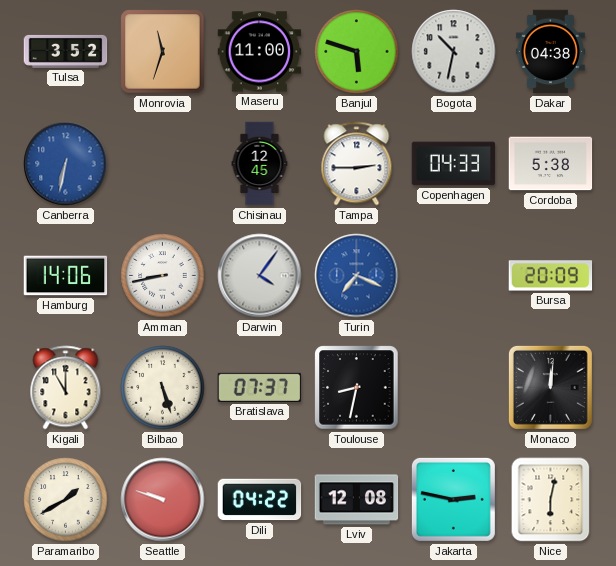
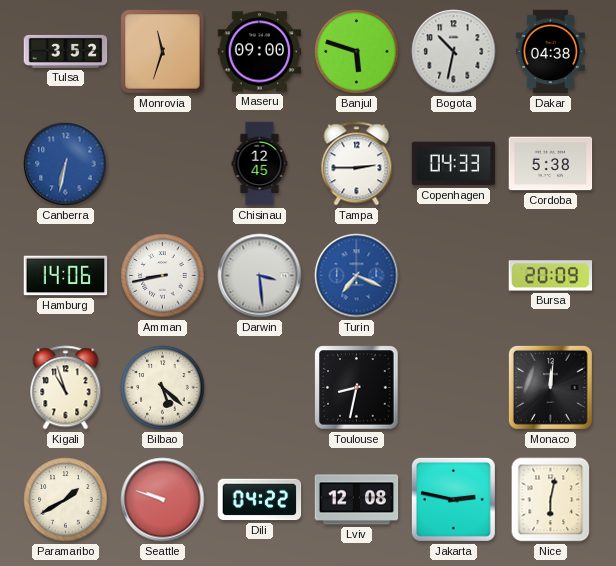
Maseru: 11:00 -> 09:00
Darwin: 4:06 -> 3:29
Kigali: 11:00 -> 10:57
Bilbao: 5:27 -> 5:22
Bratislava: 07:37 -> none
